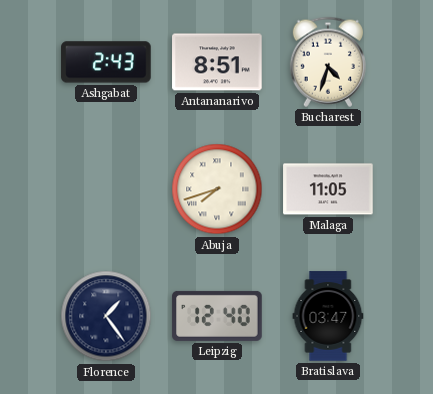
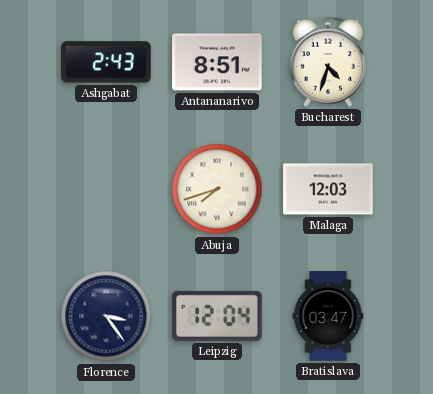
Malaga: 11:05 -> 12:03
Florence: 1:24 -> 3:24
Leipzig: 12:40 -> 12:04
